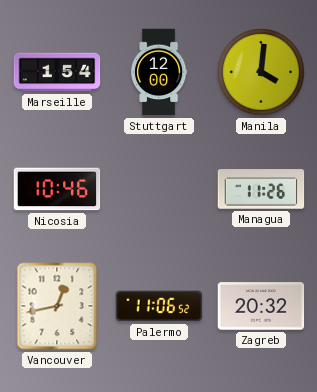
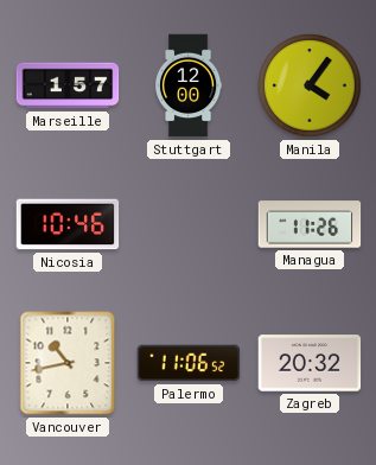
Marseille: 1:54 -> 1:57
Manila: 4:01 -> 4:06
Vancouver: 12:43 -> 10:43
